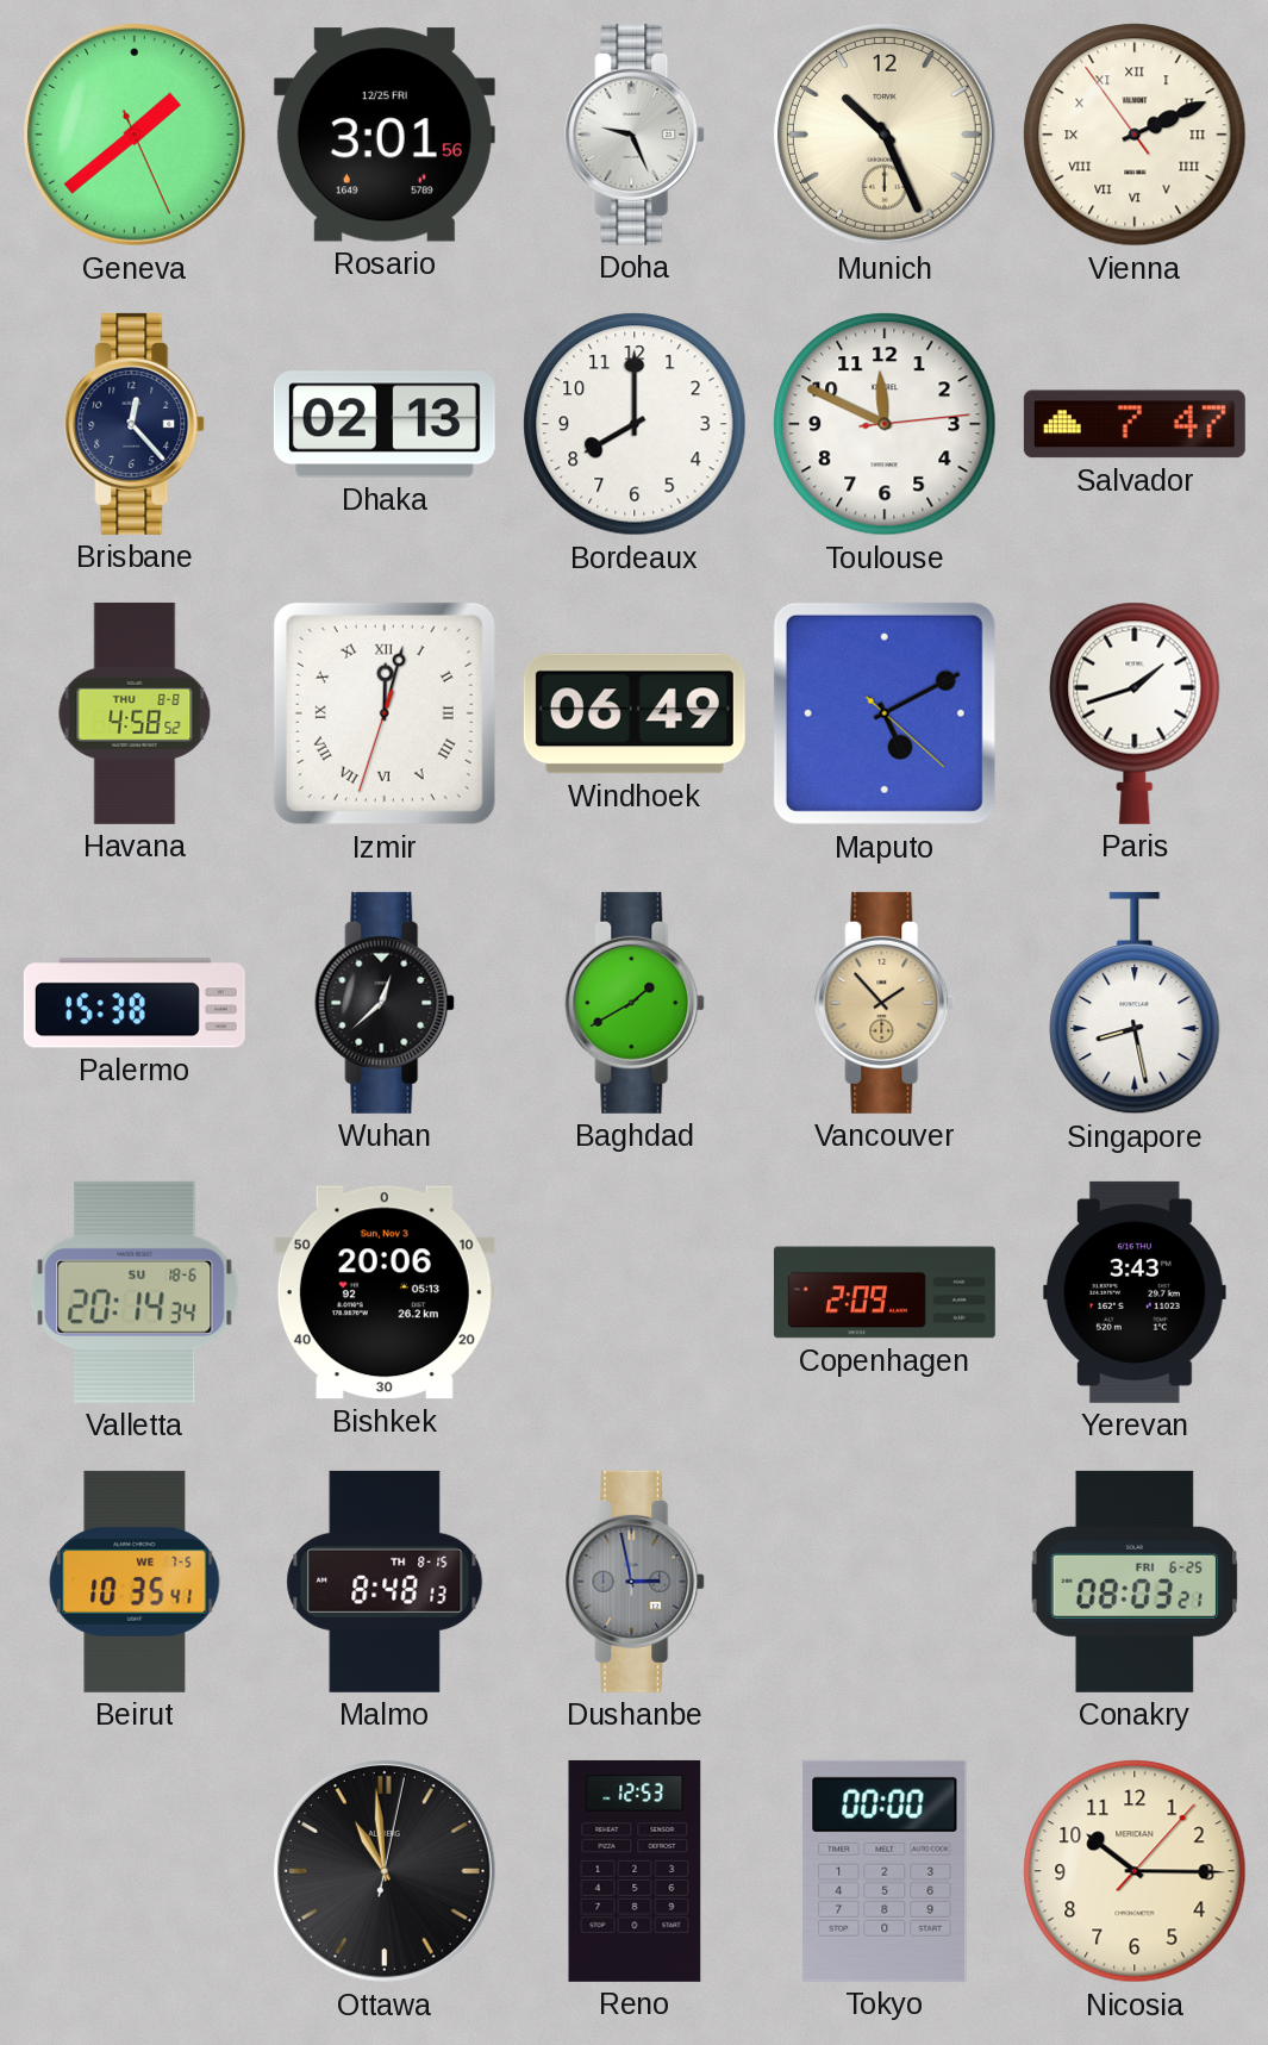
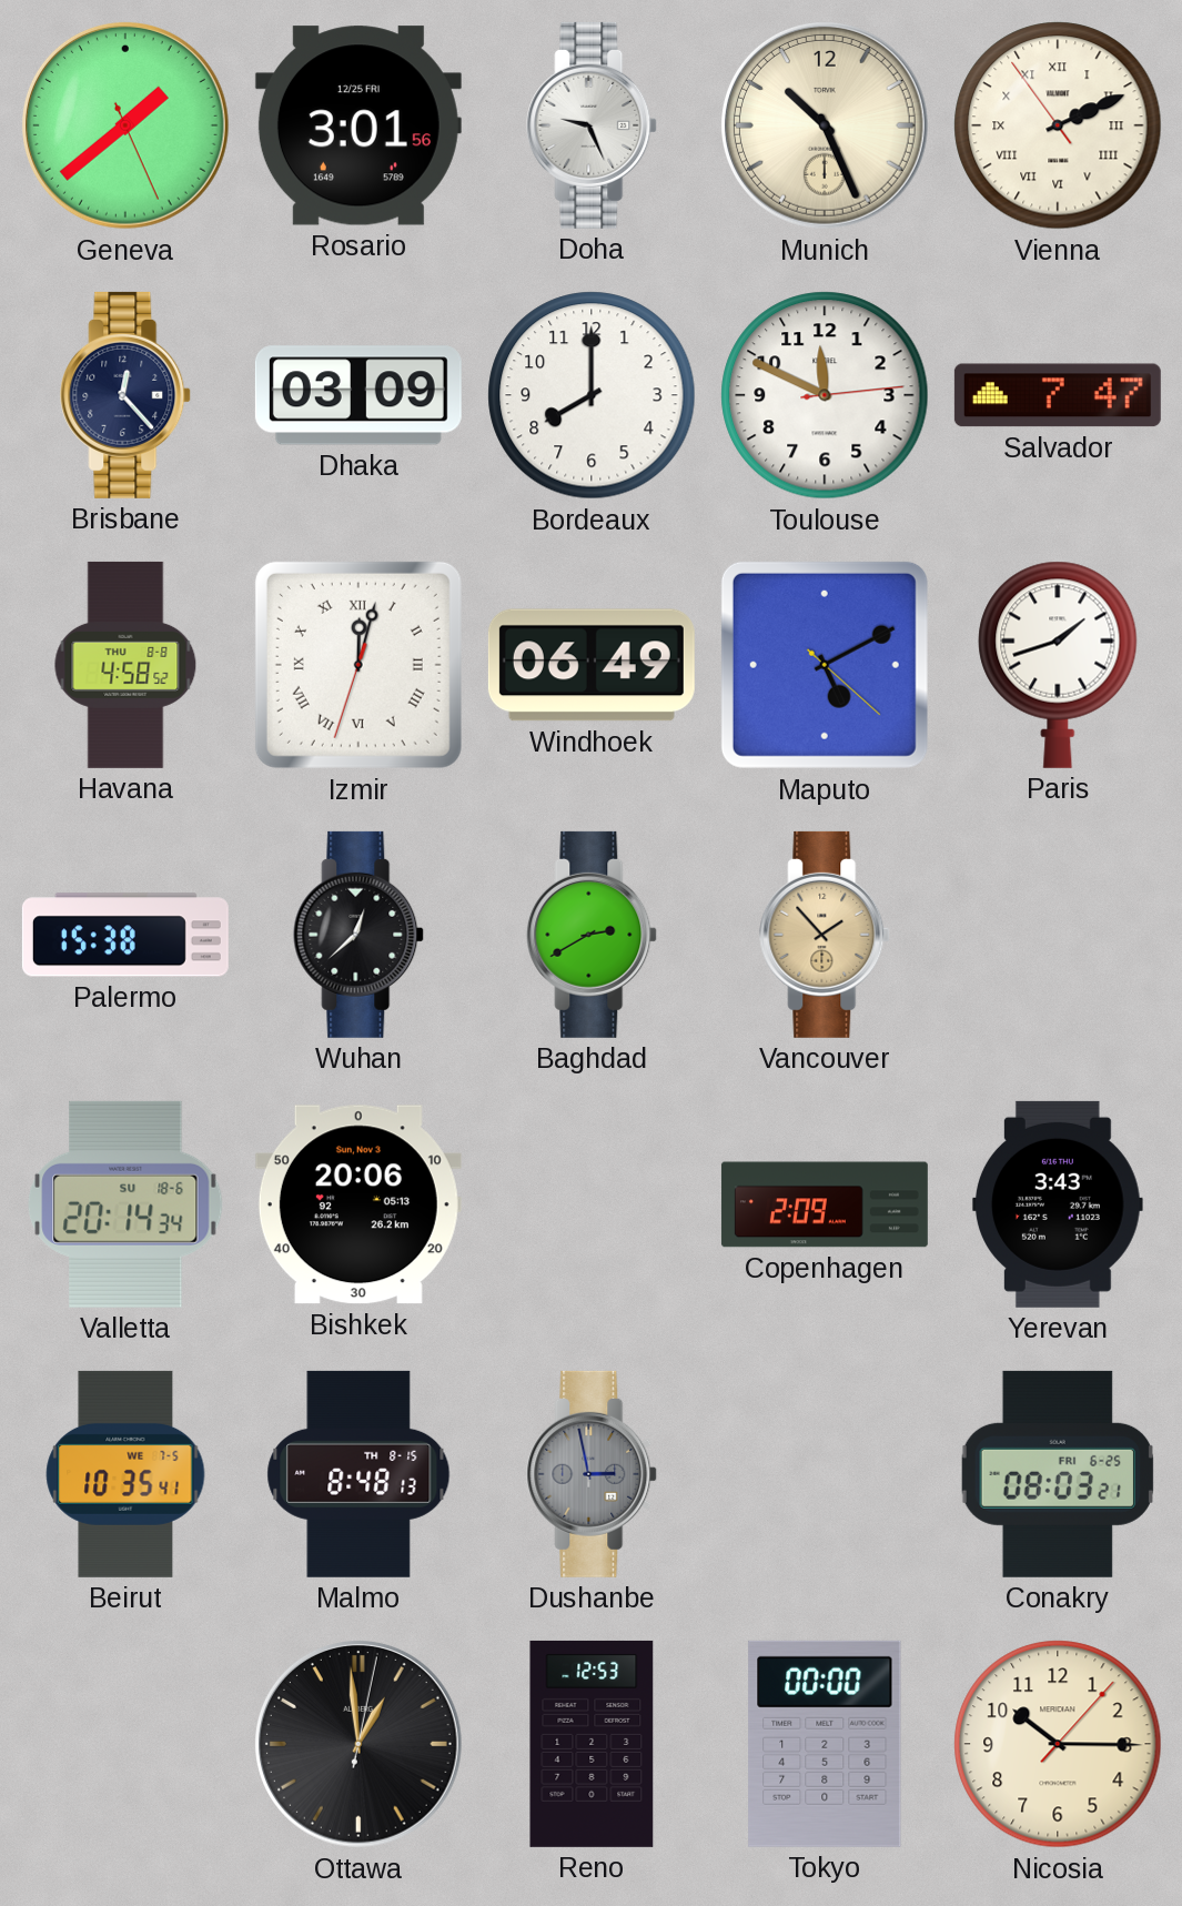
Dhaka: 02:13 -> 03:09
Baghdad: 1:40 -> 2:40
Singapore: 8:28 -> none
Ottawa: 10:59 -> 12:59
